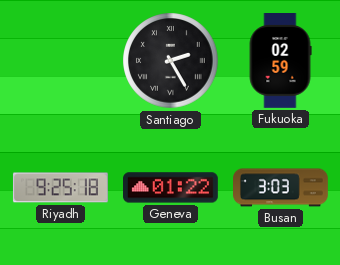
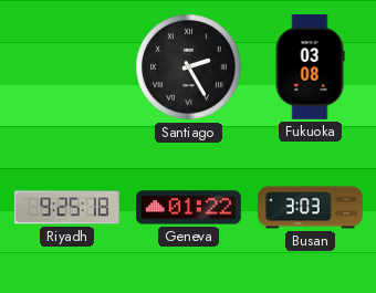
Fukuoka: 02:59 -> 03:08
